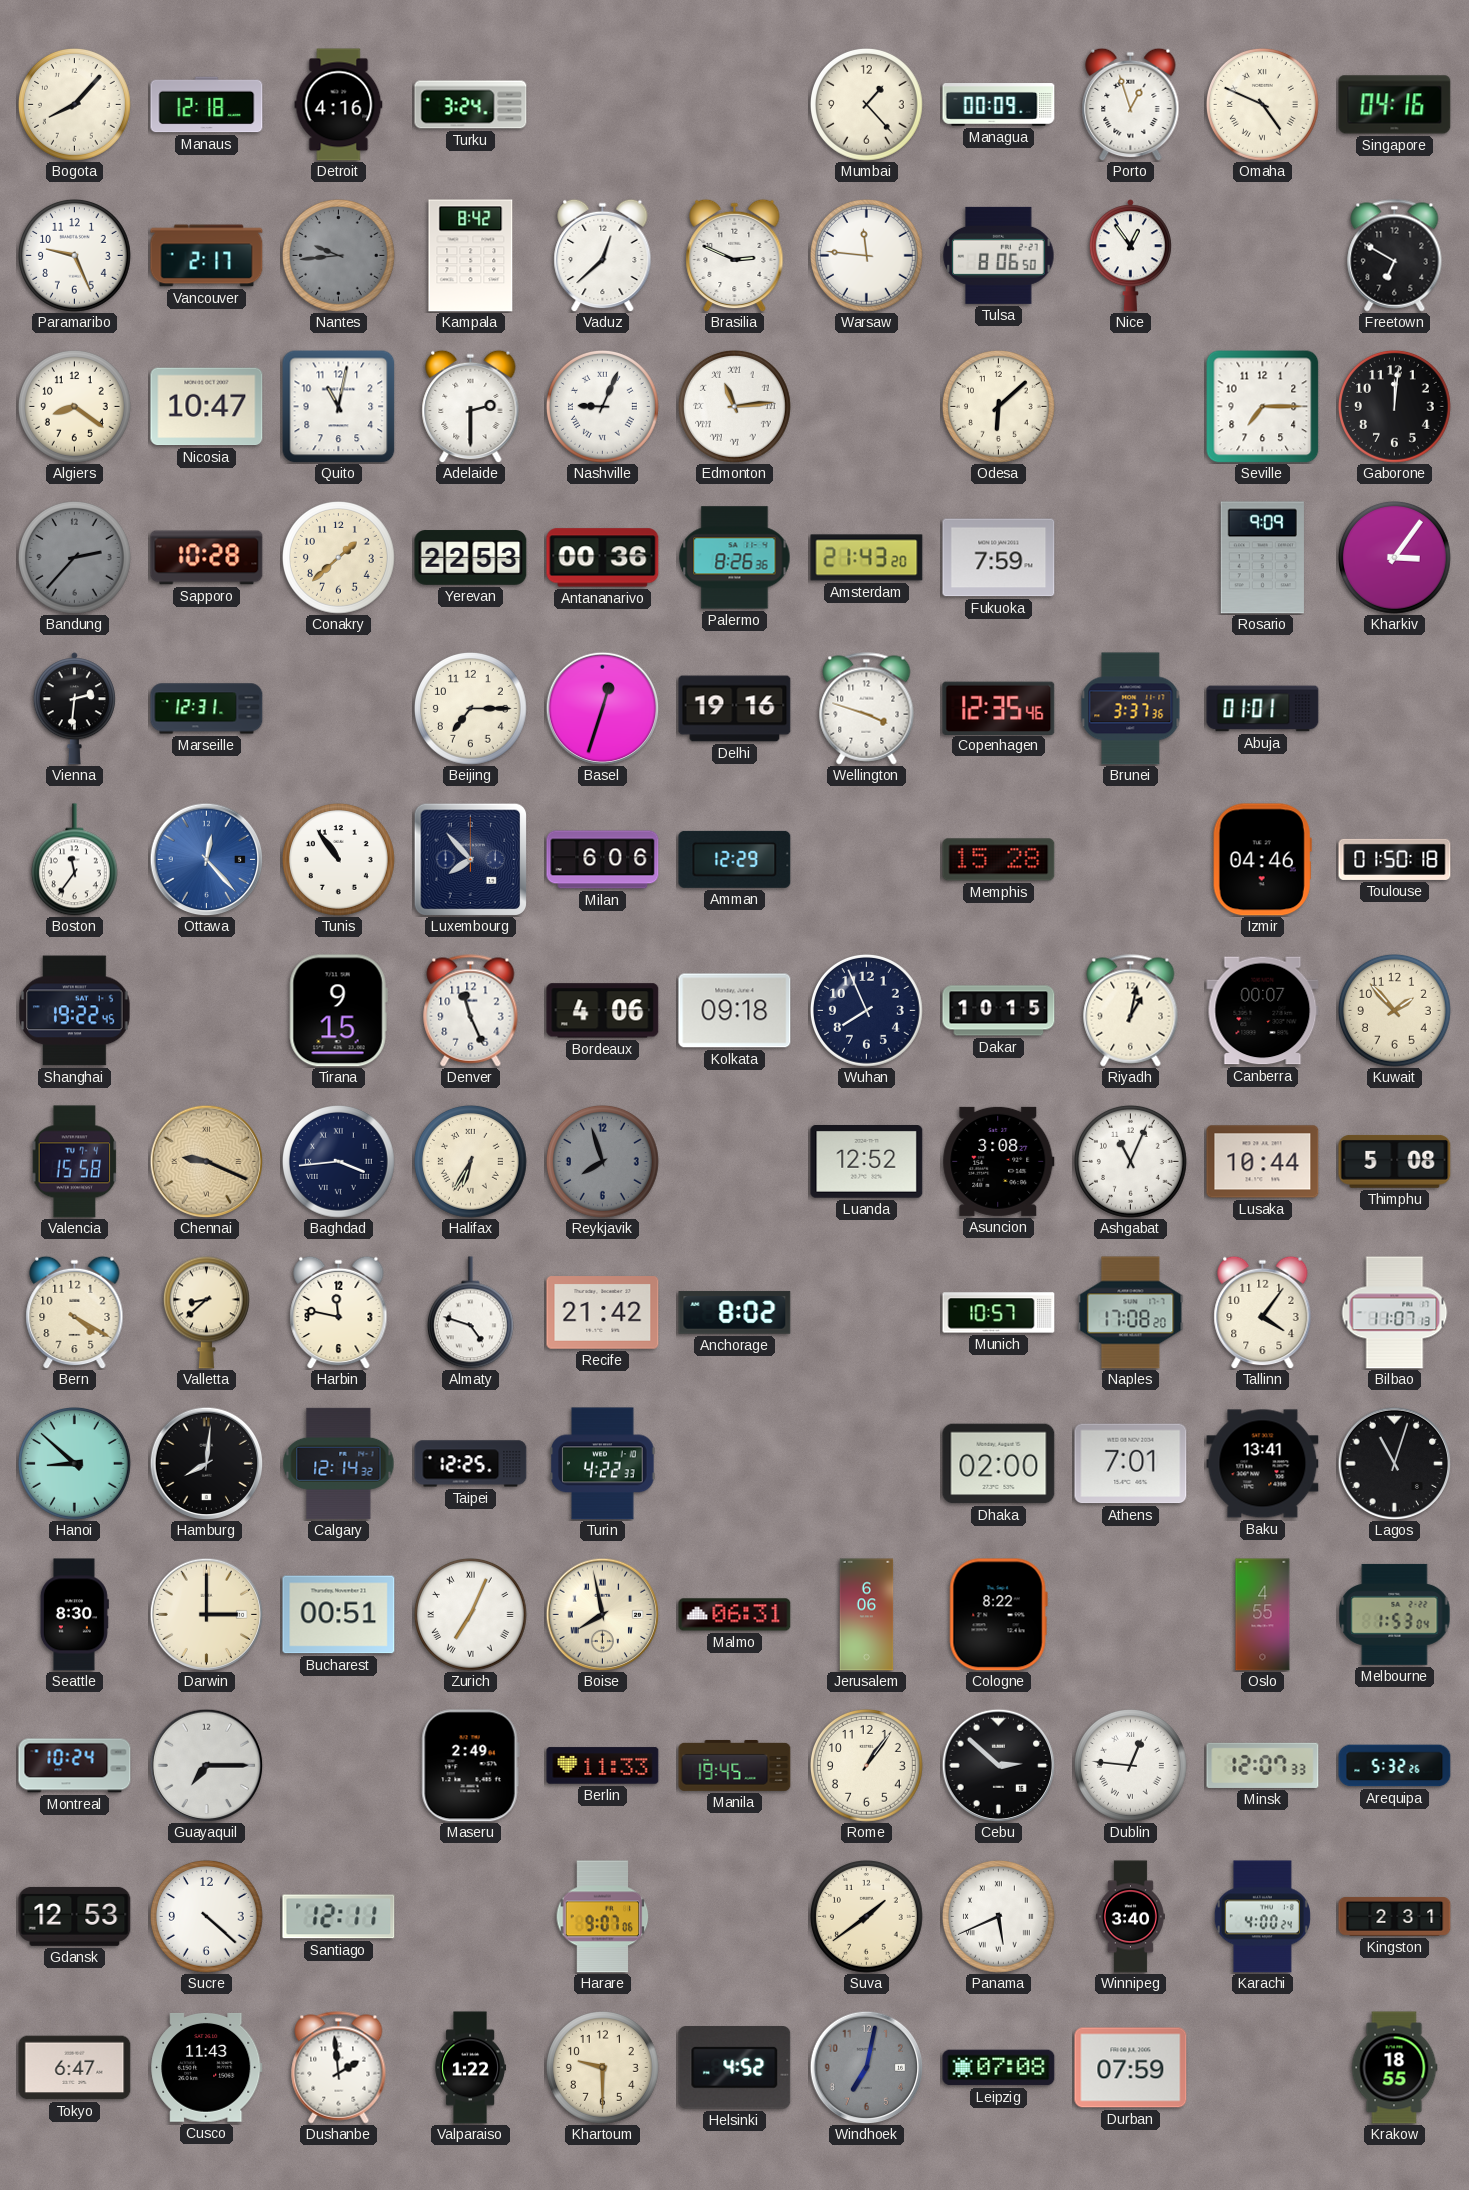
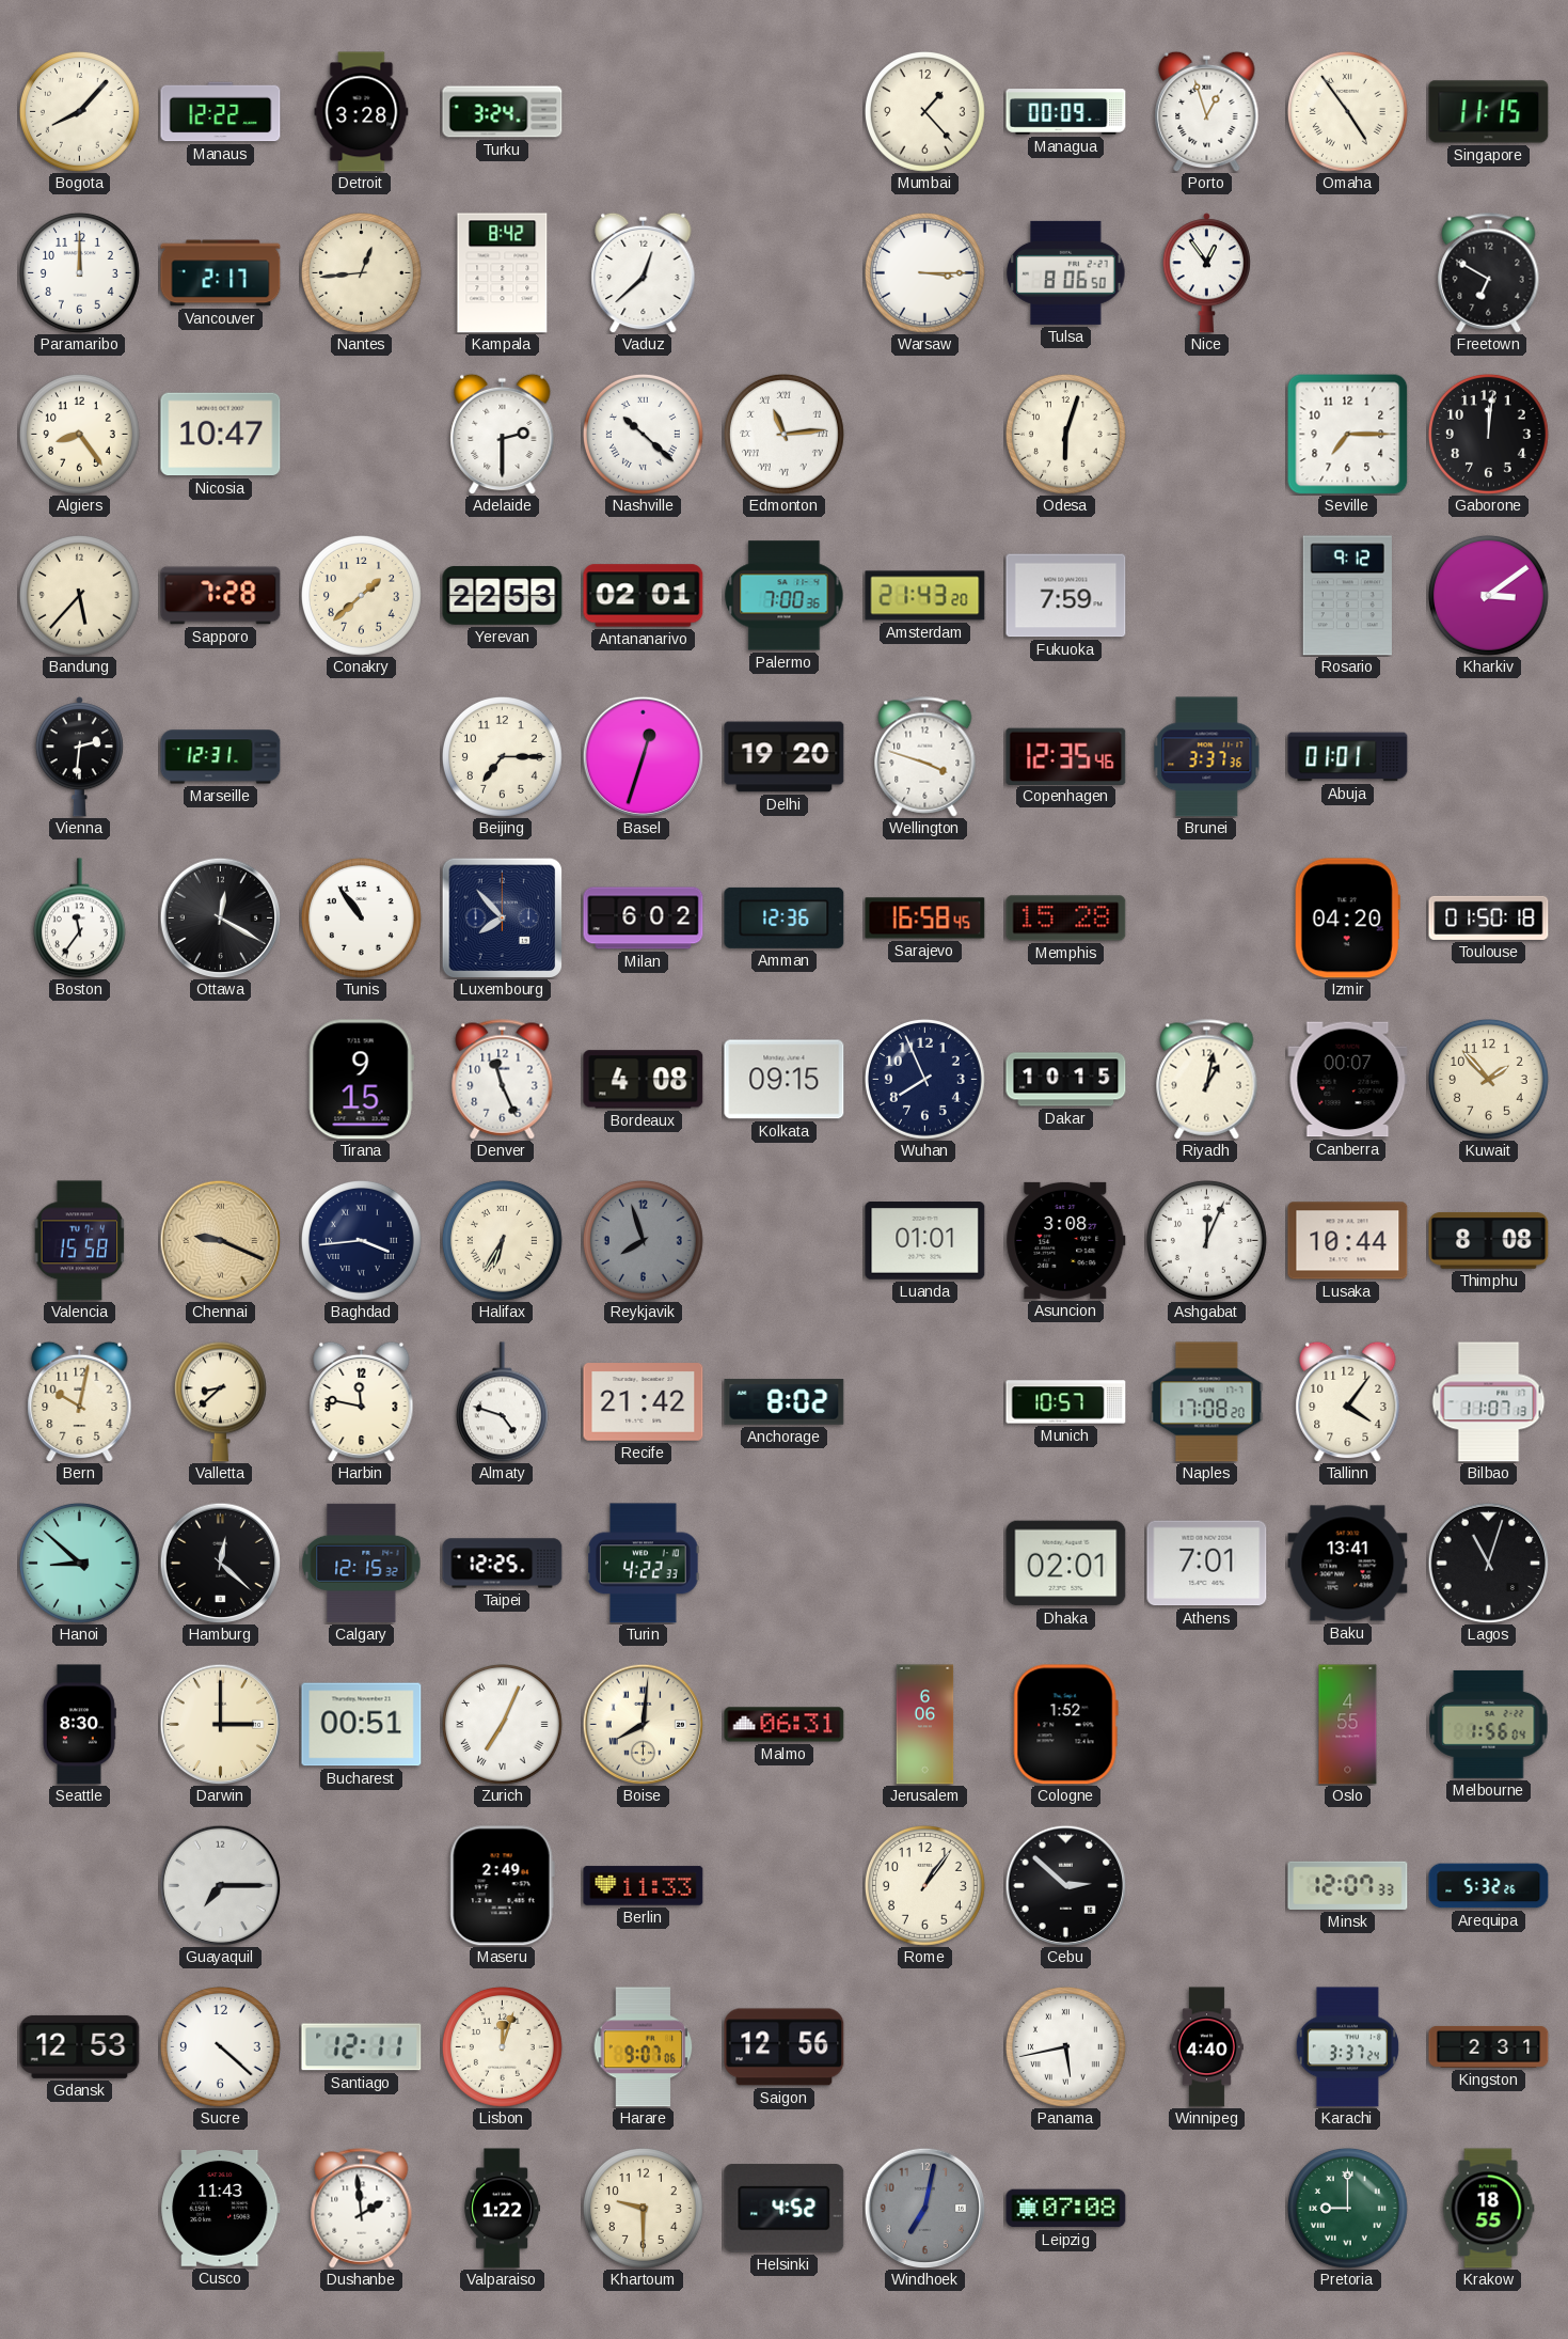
Manaus: 12:18 -> 12:22
Detroit: 4:16 -> 3:28
Omaha: 4:49 -> 4:54
Singapore: 04:16 -> 11:15
Paramaribo: 9:26 -> 12:00
Nantes: 9:44 -> 12:44
Nantes dial: grey -> cream
Brasilia: 2:49 -> none
Warsaw: 11:46 -> 3:15
Algiers: 8:21 -> 8:24
Quito: 11:02 -> none
Nashville: 9:04 -> 10:22
Odesa: 6:08 -> 6:03
Bandung: 2:37 -> 5:37
Bandung dial: grey -> cream
Sapporo: 10:28 -> 7:28
Antananarivo: 00:36 -> 02:01
Palermo: 8:26 -> 7:00
Rosario: 9:09 -> 9:12
Kharkiv: 3:06 -> 3:09
Delhi: 19:16 -> 19:20
Ottawa: 12:23 -> 12:20
Ottawa dial: blue -> black
Milan: 6:06 -> 6:02
Amman: 12:29 -> 12:36
Sarajevo: none -> 16:58
Izmir: 04:46 -> 04:20
Shanghai: 19:22 -> none
Bordeaux: 4:06 -> 4:08
Kolkata: 09:18 -> 09:15
Luanda: 12:52 -> 01:01
Ashgabat: 11:04 -> 12:04
Thimphu: 5:08 -> 8:08
Bern: 4:20 -> 10:02
Hamburg: 8:01 -> 12:22
Calgary: 12:14 -> 12:15
Dhaka: 02:00 -> 02:01
Boise: 7:58 -> 8:01
Cologne: 8:22 -> 1:52
Melbourne: 1:53 -> 1:56
Montreal: 10:24 -> none
Manila: 19:45 -> none
Dublin: 12:46 -> none
Lisbon: none -> 12:03
Saigon: none -> 12:56
Suva: 1:39 -> none
Panama: 5:41 -> 5:43
Winnipeg: 3:40 -> 4:40
Karachi: 4:00 -> 3:37
Tokyo: 6:47 -> none
Durban: 07:59 -> none
Pretoria: none -> 9:00
